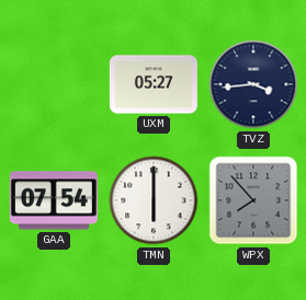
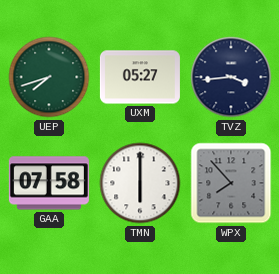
UEP: none -> 7:42
GAA: 07:54 -> 07:58
